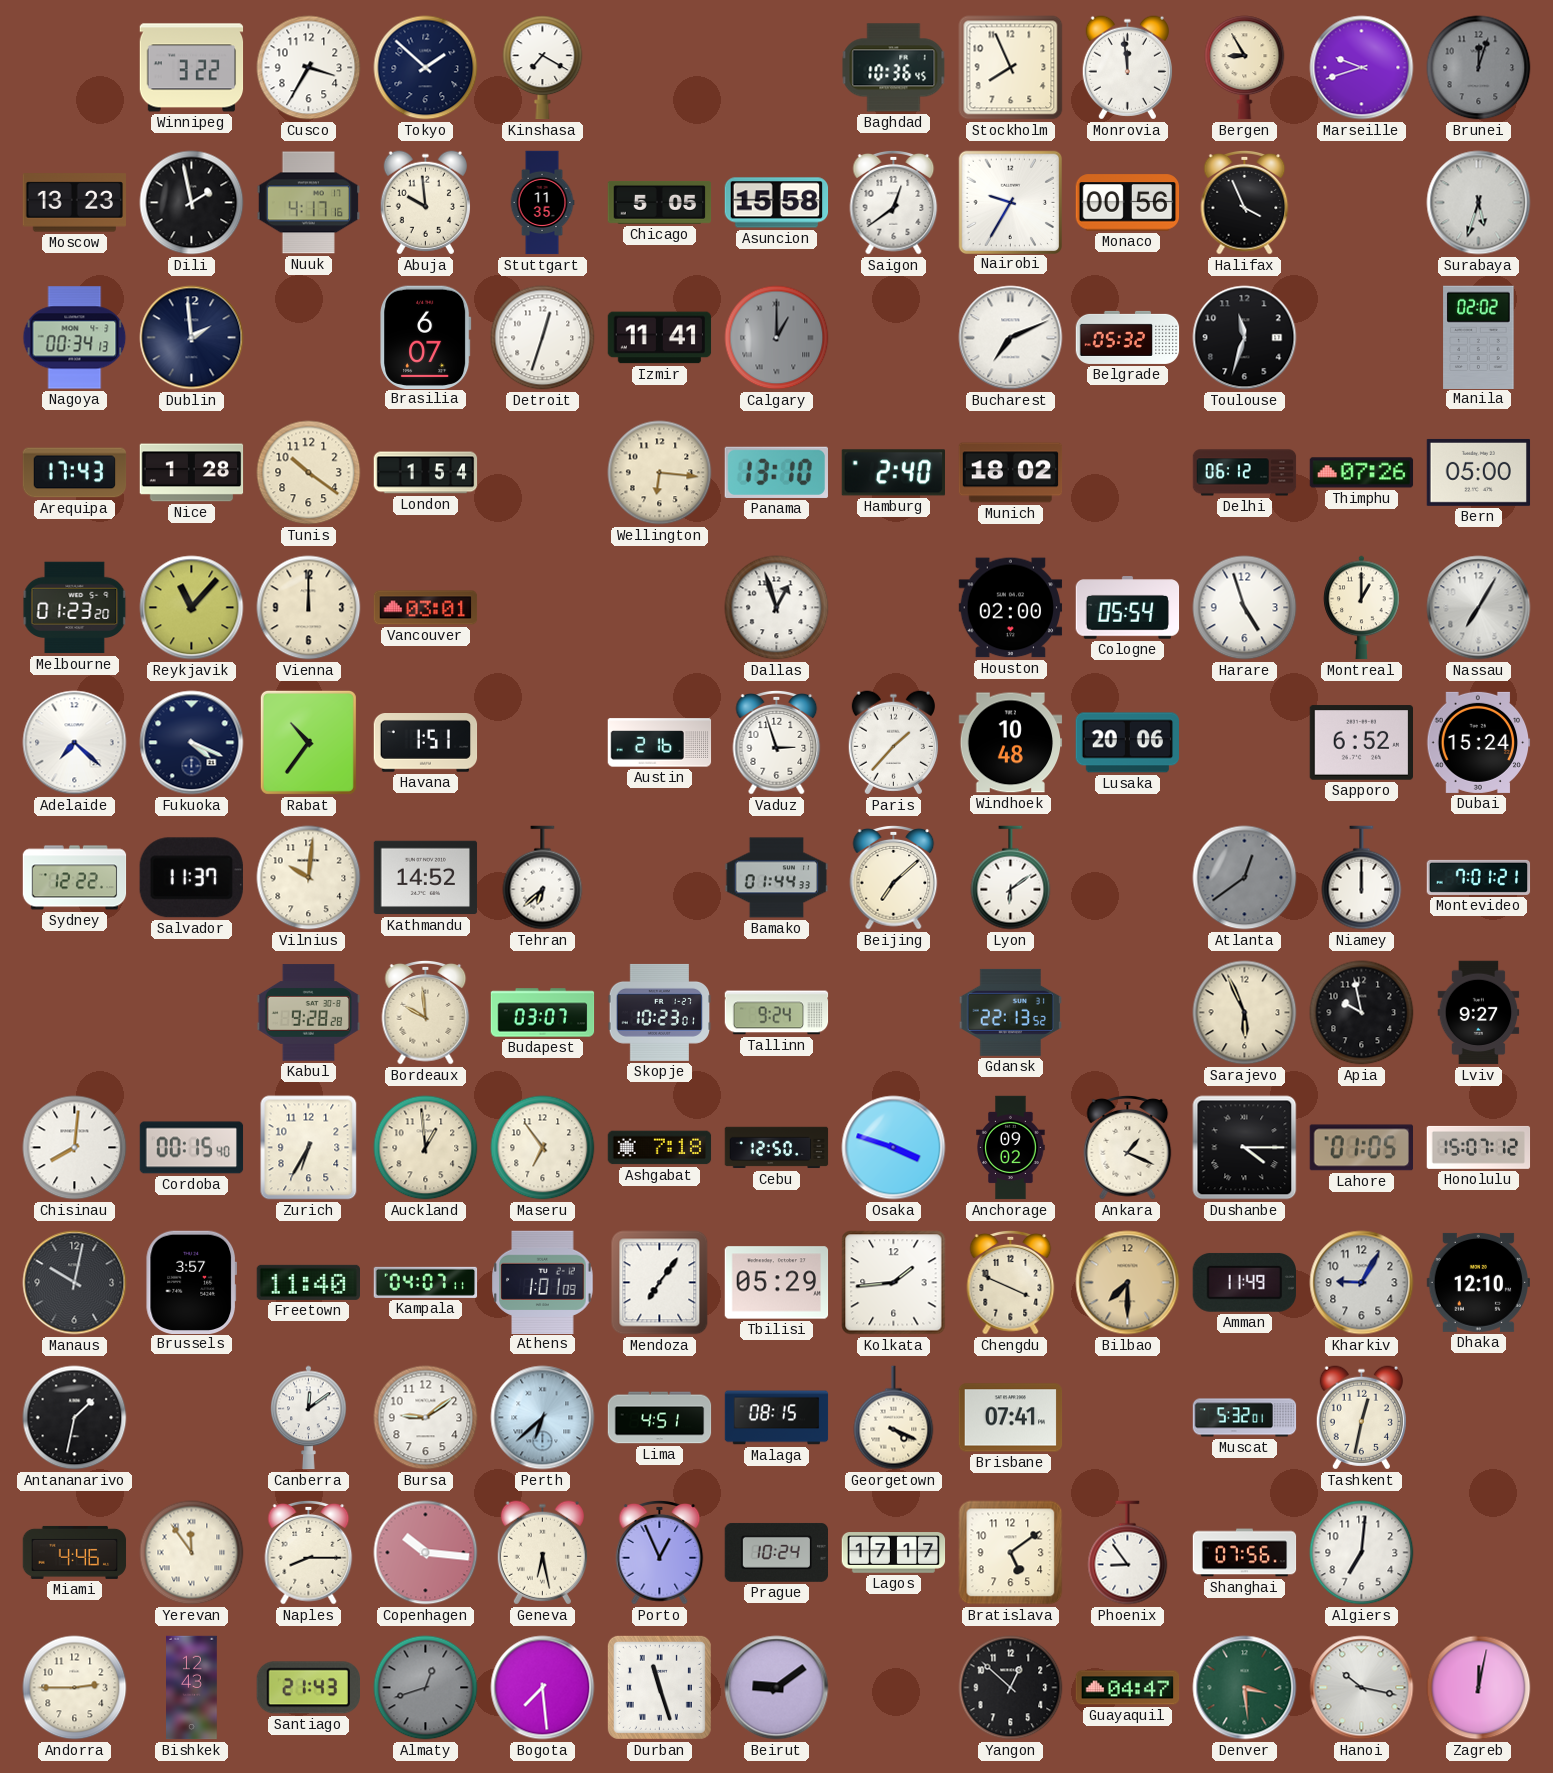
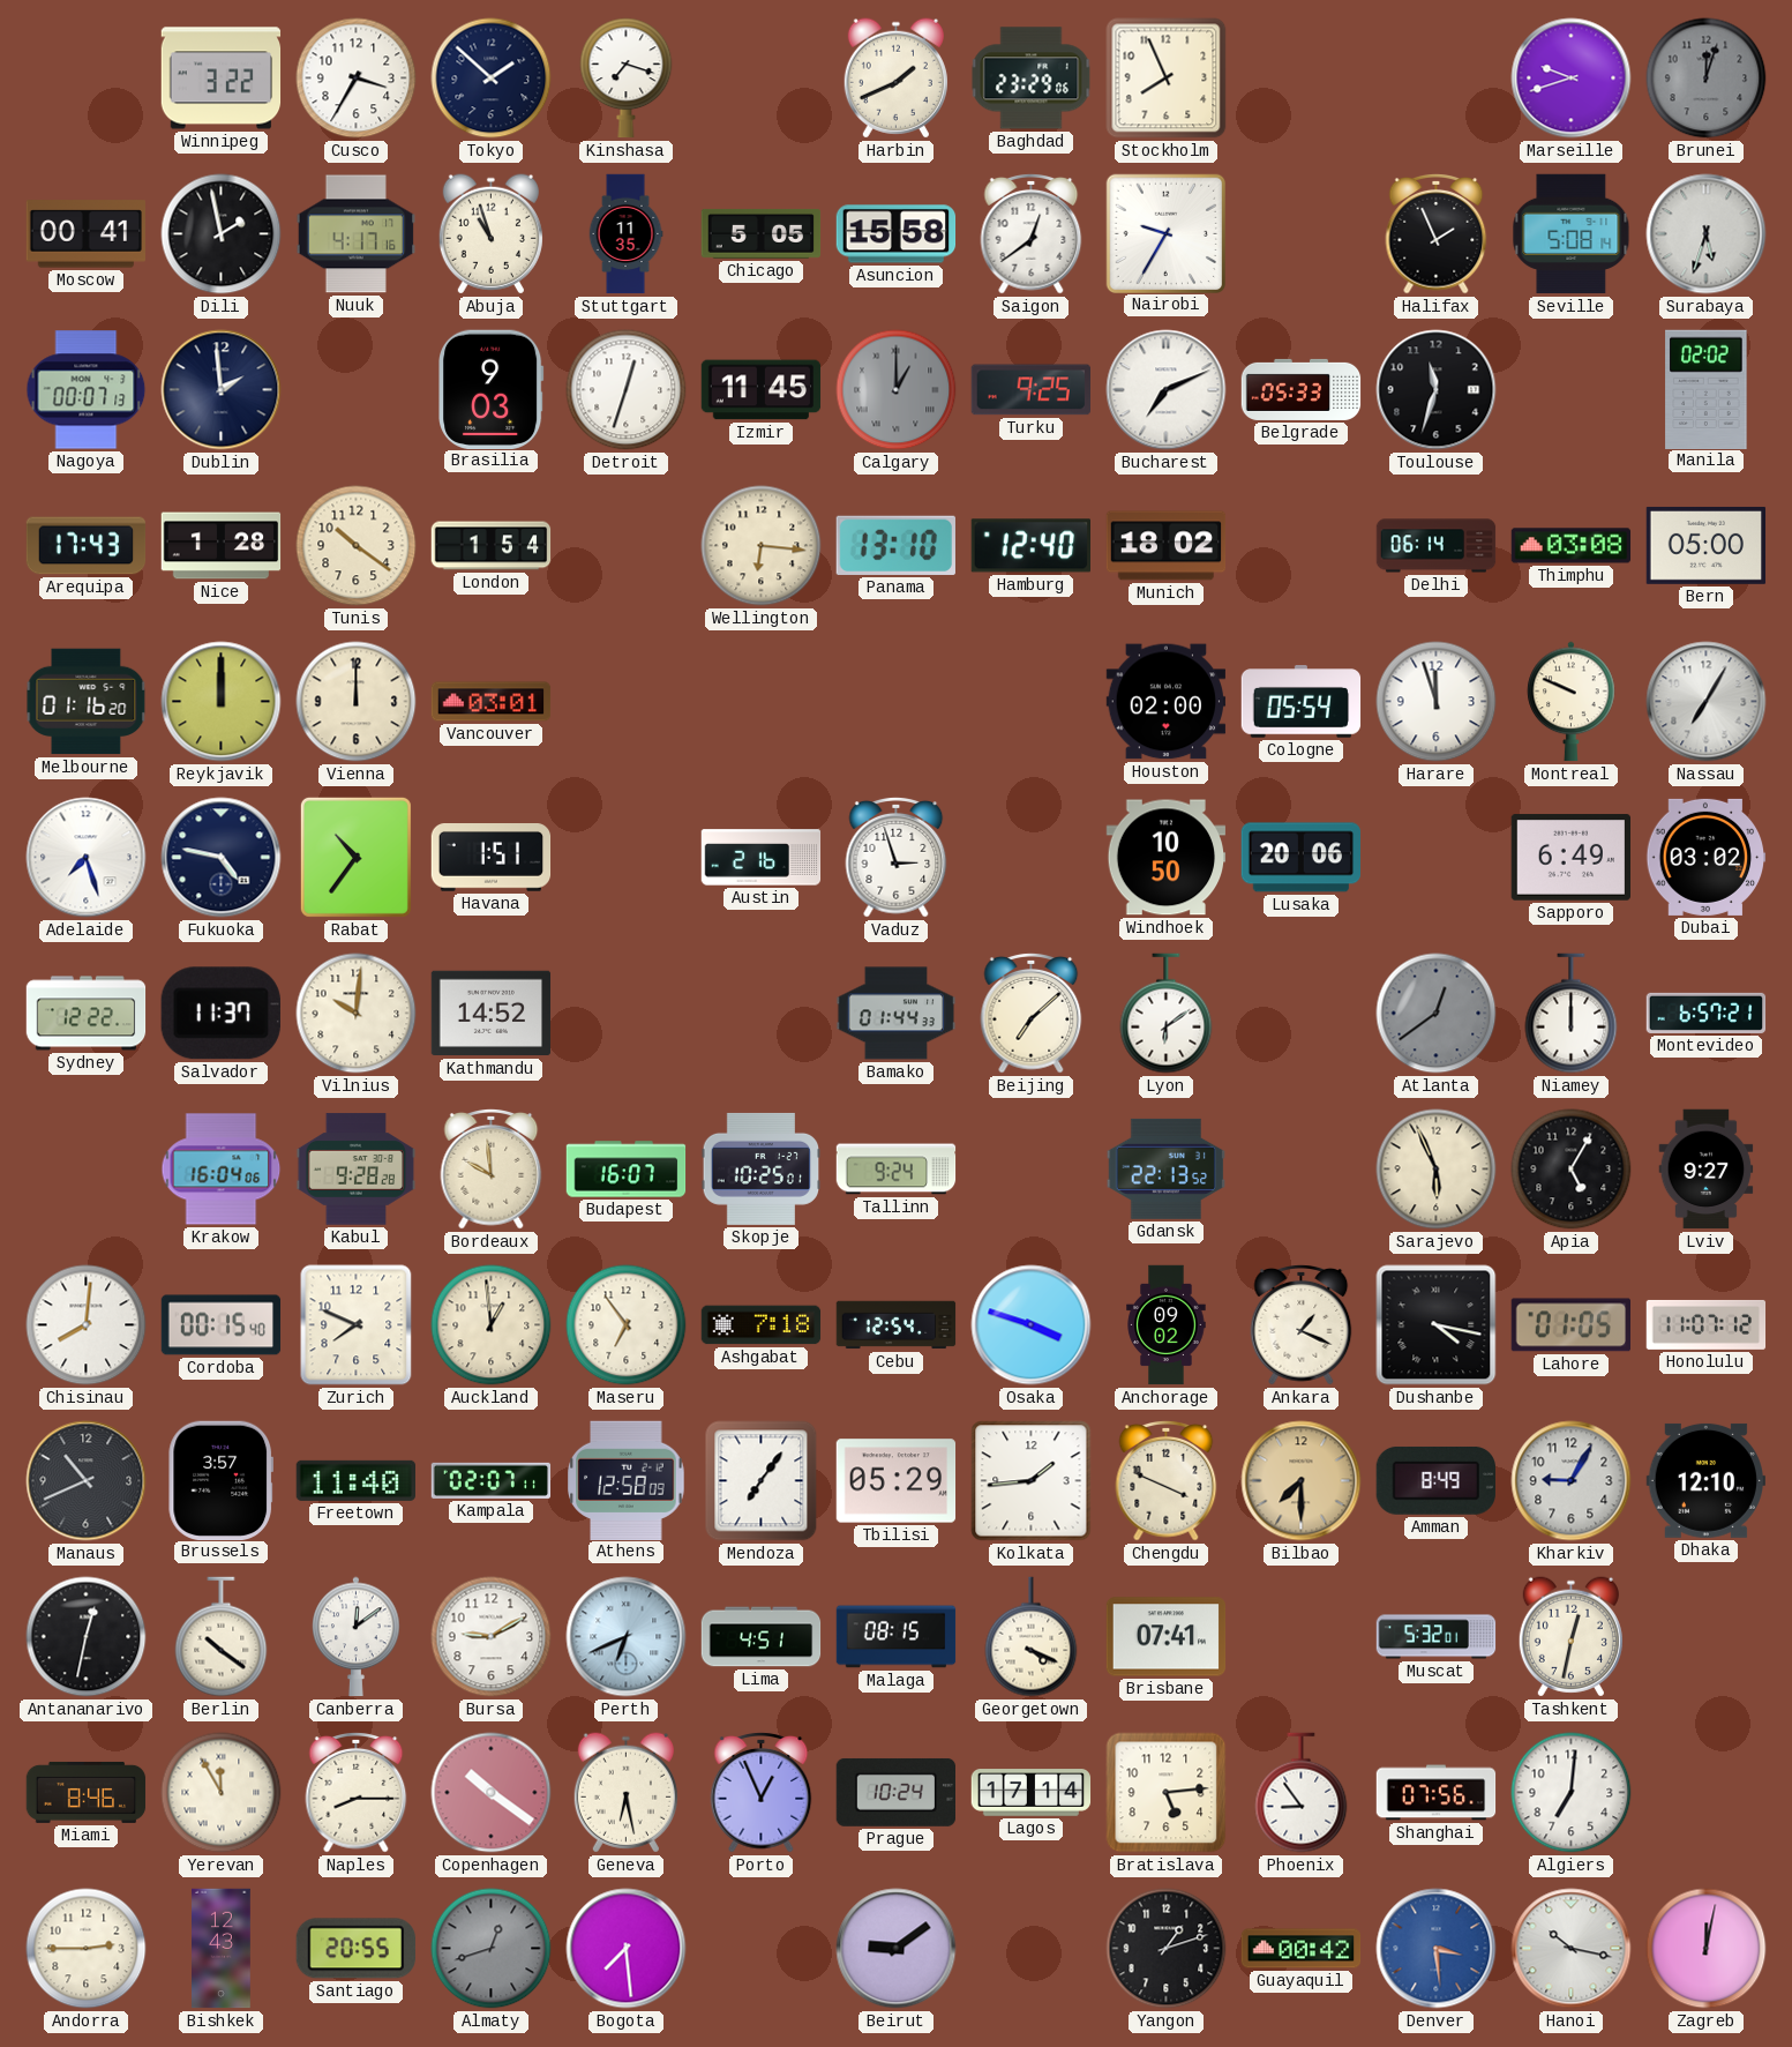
Kinshasa: 7:20 -> 7:18
Harbin: none -> 1:41
Baghdad: 10:36 -> 23:29
Monrovia: 11:59 -> none
Bergen: 8:55 -> none
Moscow: 13:23 -> 00:41
Abuja: 9:59 -> 10:57
Monaco: 00:56 -> none
Halifax: 3:56 -> 1:56
Seville: none -> 5:08
Nagoya: 00:34 -> 00:07
Brasilia: 6:07 -> 9:03
Izmir: 11:41 -> 11:45
Turku: none -> 9:25
Belgrade: 05:32 -> 05:33
Hamburg: 2:40 -> 12:40
Delhi: 06:12 -> 06:14
Thimphu: 07:26 -> 03:08
Melbourne: 01:23 -> 01:16
Reykjavik: 11:07 -> 12:00
Dallas: 12:57 -> none
Harare: 4:57 -> 11:57
Montreal: 1:00 -> 9:49
Adelaide: 7:22 -> 7:27
Fukuoka: 4:19 -> 4:47
Paris: 1:37 -> none
Windhoek: 10:48 -> 10:50
Sapporo: 6:52 -> 6:49
Dubai: 15:24 -> 03:02
Tehran: 6:38 -> none
Montevideo: 7:01 -> 6:57
Krakow: none -> 16:04
Budapest: 03:07 -> 16:07
Skopje: 10:23 -> 10:25
Apia: 9:58 -> 5:05
Zurich: 6:35 -> 7:49
Cebu: 12:50 -> 12:54
Dushanbe: 4:15 -> 4:17
Honolulu: 15:07 -> 11:07
Manaus: 10:02 -> 10:41
Kampala: 04:07 -> 02:07
Athens: 1:01 -> 12:58
Amman: 11:49 -> 8:49
Antananarivo: 1:32 -> 12:32
Berlin: none -> 10:21
Bursa: 9:09 -> 9:10
Perth: 6:38 -> 6:41
Miami: 4:46 -> 8:46
Yerevan: 11:54 -> 11:55
Copenhagen: 10:16 -> 10:21
Lagos: 17:17 -> 17:14
Bratislava: 5:09 -> 5:14
Santiago: 21:43 -> 20:55
Durban: 11:27 -> none
Yangon: 12:52 -> 1:12
Guayaquil: 04:47 -> 00:42
Denver dial: green -> blue
